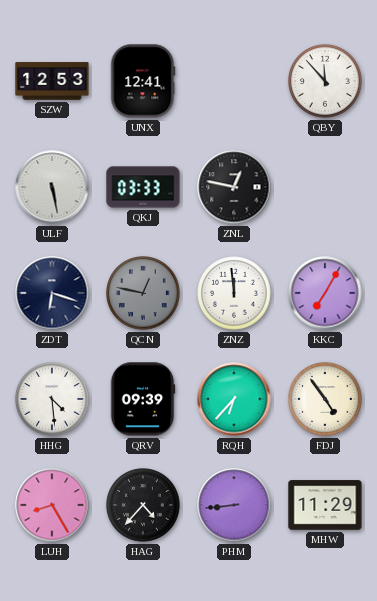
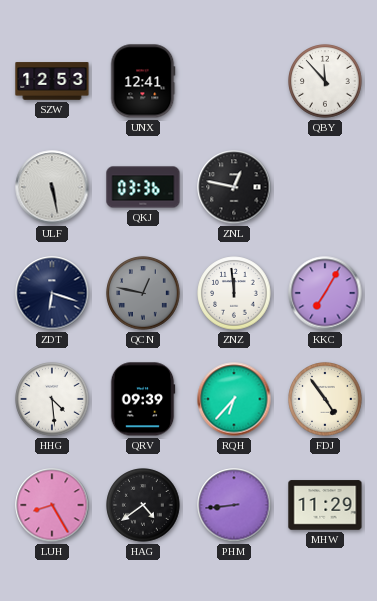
QKJ: 03:33 -> 03:36
HAG: 4:37 -> 4:39
